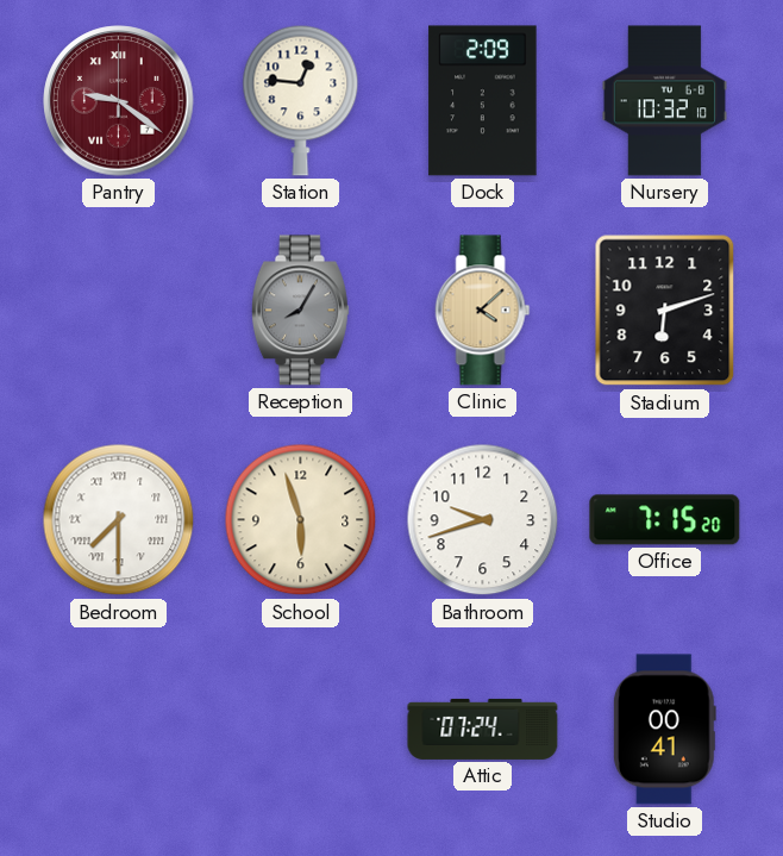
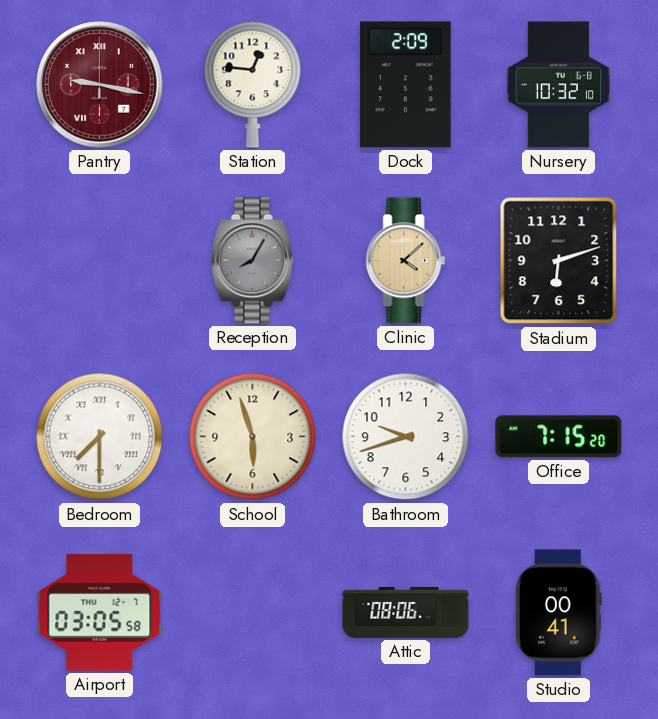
Pantry: 9:21 -> 9:17
Airport: none -> 03:05
Attic: 07:24 -> 08:06
